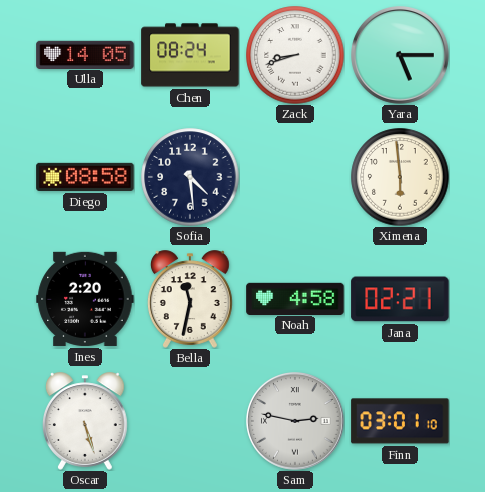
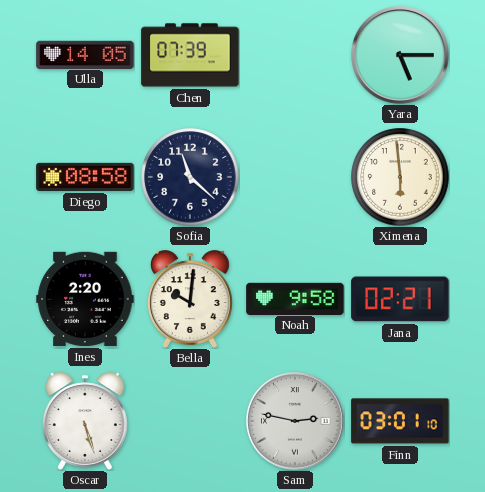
Chen: 08:24 -> 07:39
Zack: 8:42 -> none
Sofia: 4:29 -> 11:22
Bella: 11:32 -> 10:01
Noah: 4:58 -> 9:58
